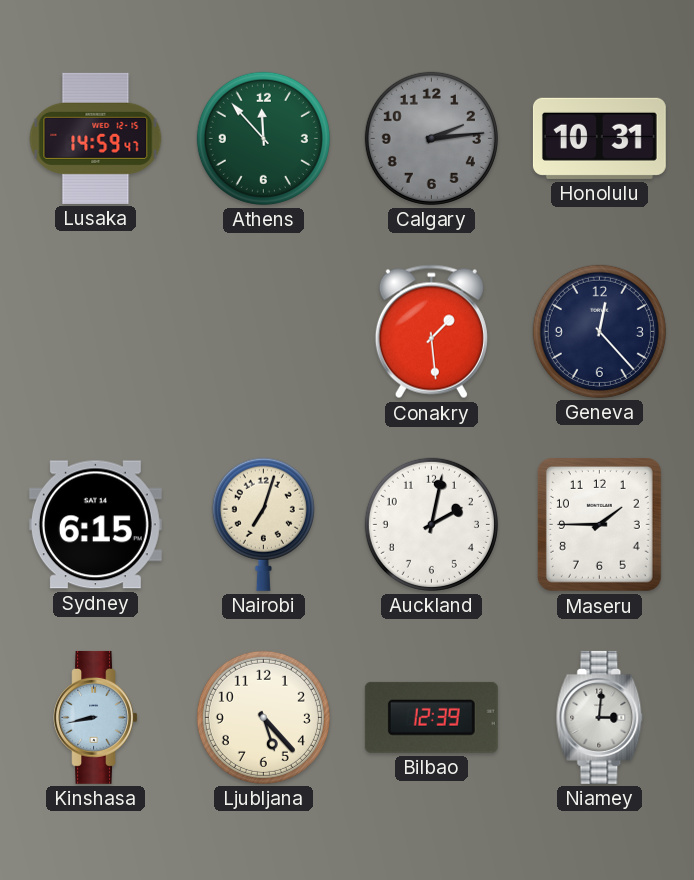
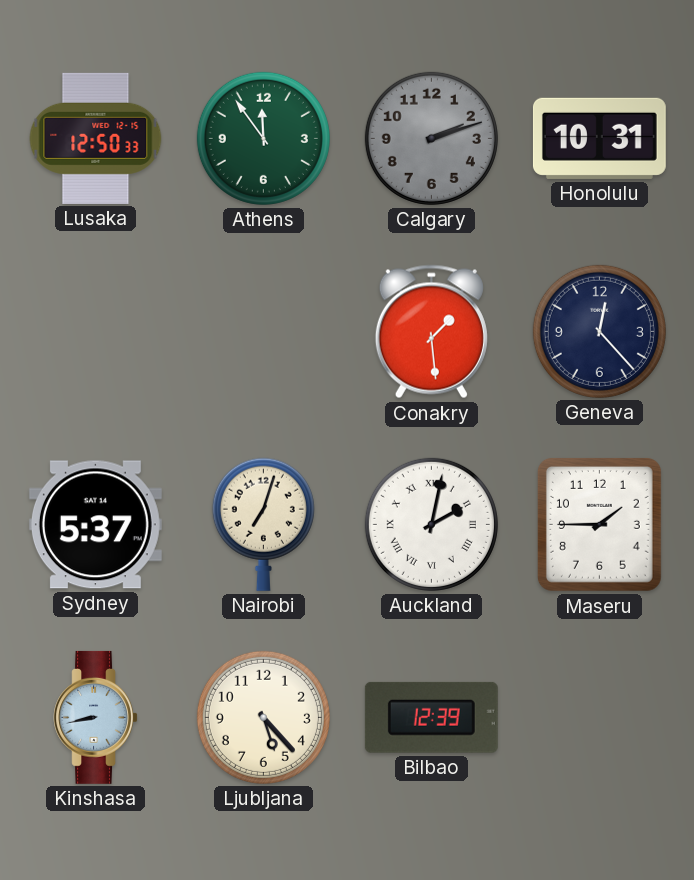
Lusaka: 14:59 -> 12:50
Athens: 11:53 -> 11:54
Calgary: 2:14 -> 2:12
Sydney: 6:15 -> 5:37
Auckland numerals: Arabic -> Roman
Niamey: 3:01 -> none
